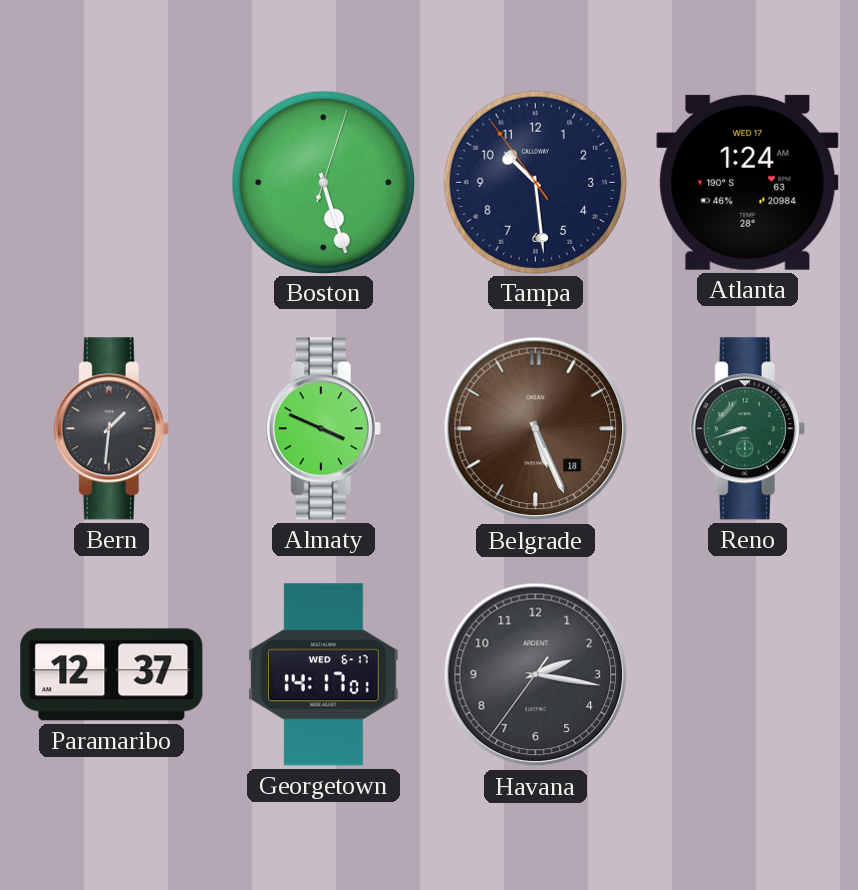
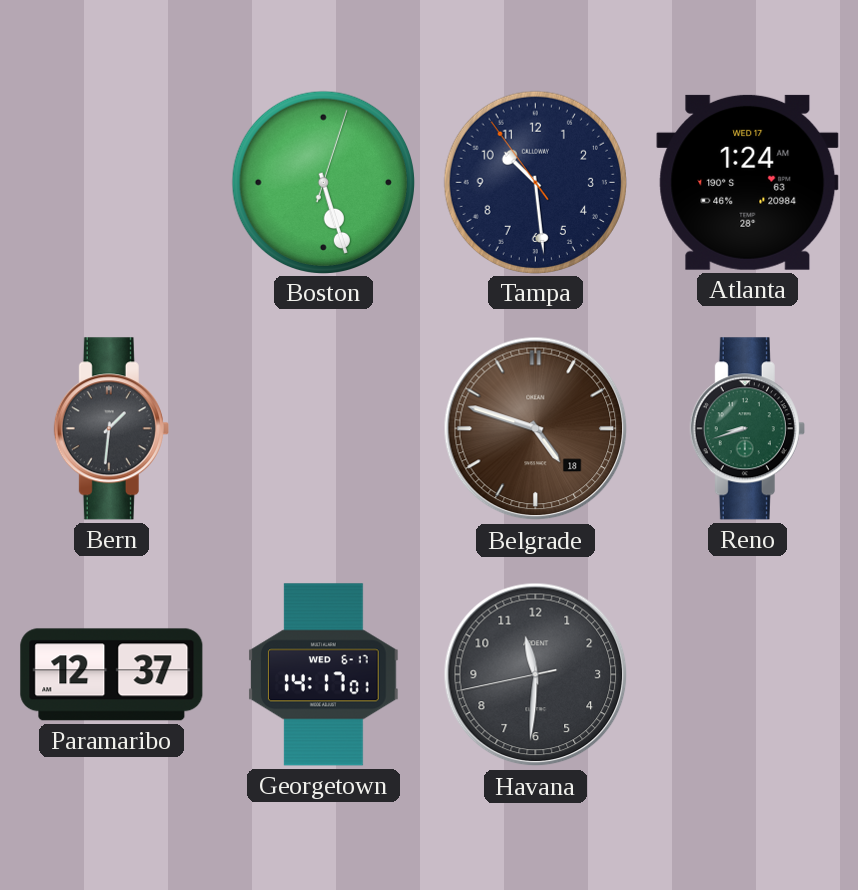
Almaty: 3:49 -> none
Belgrade: 5:26 -> 4:48
Havana: 2:16 -> 11:30
